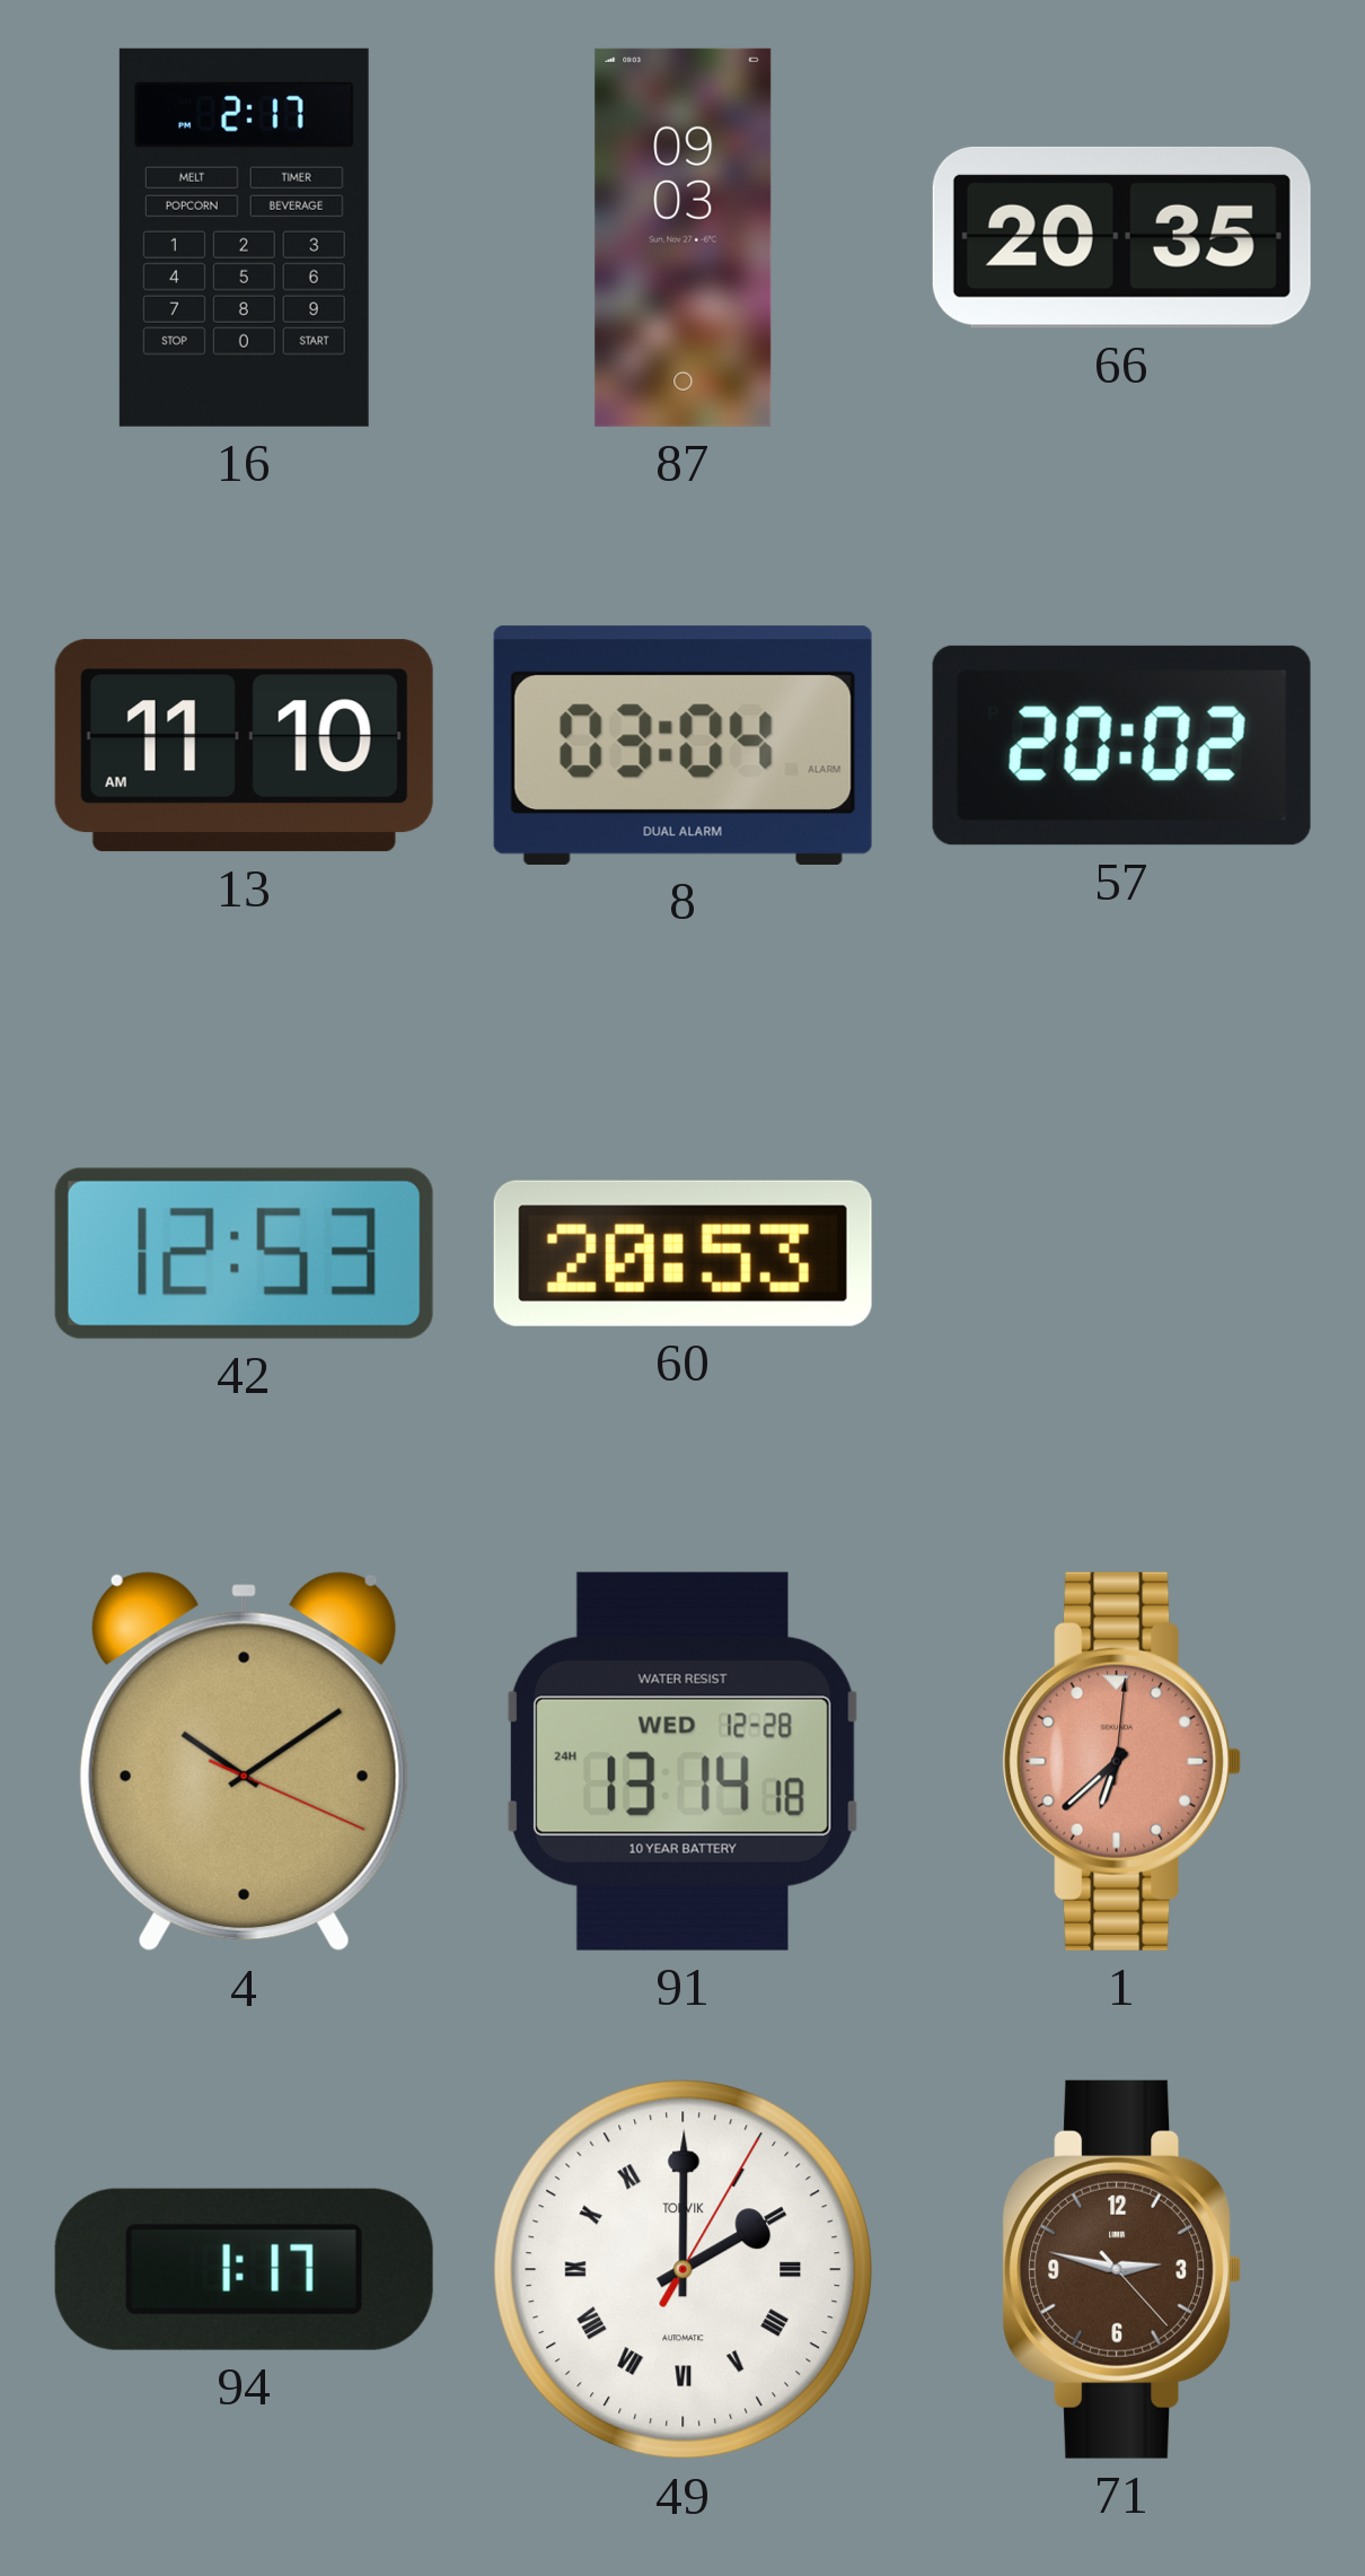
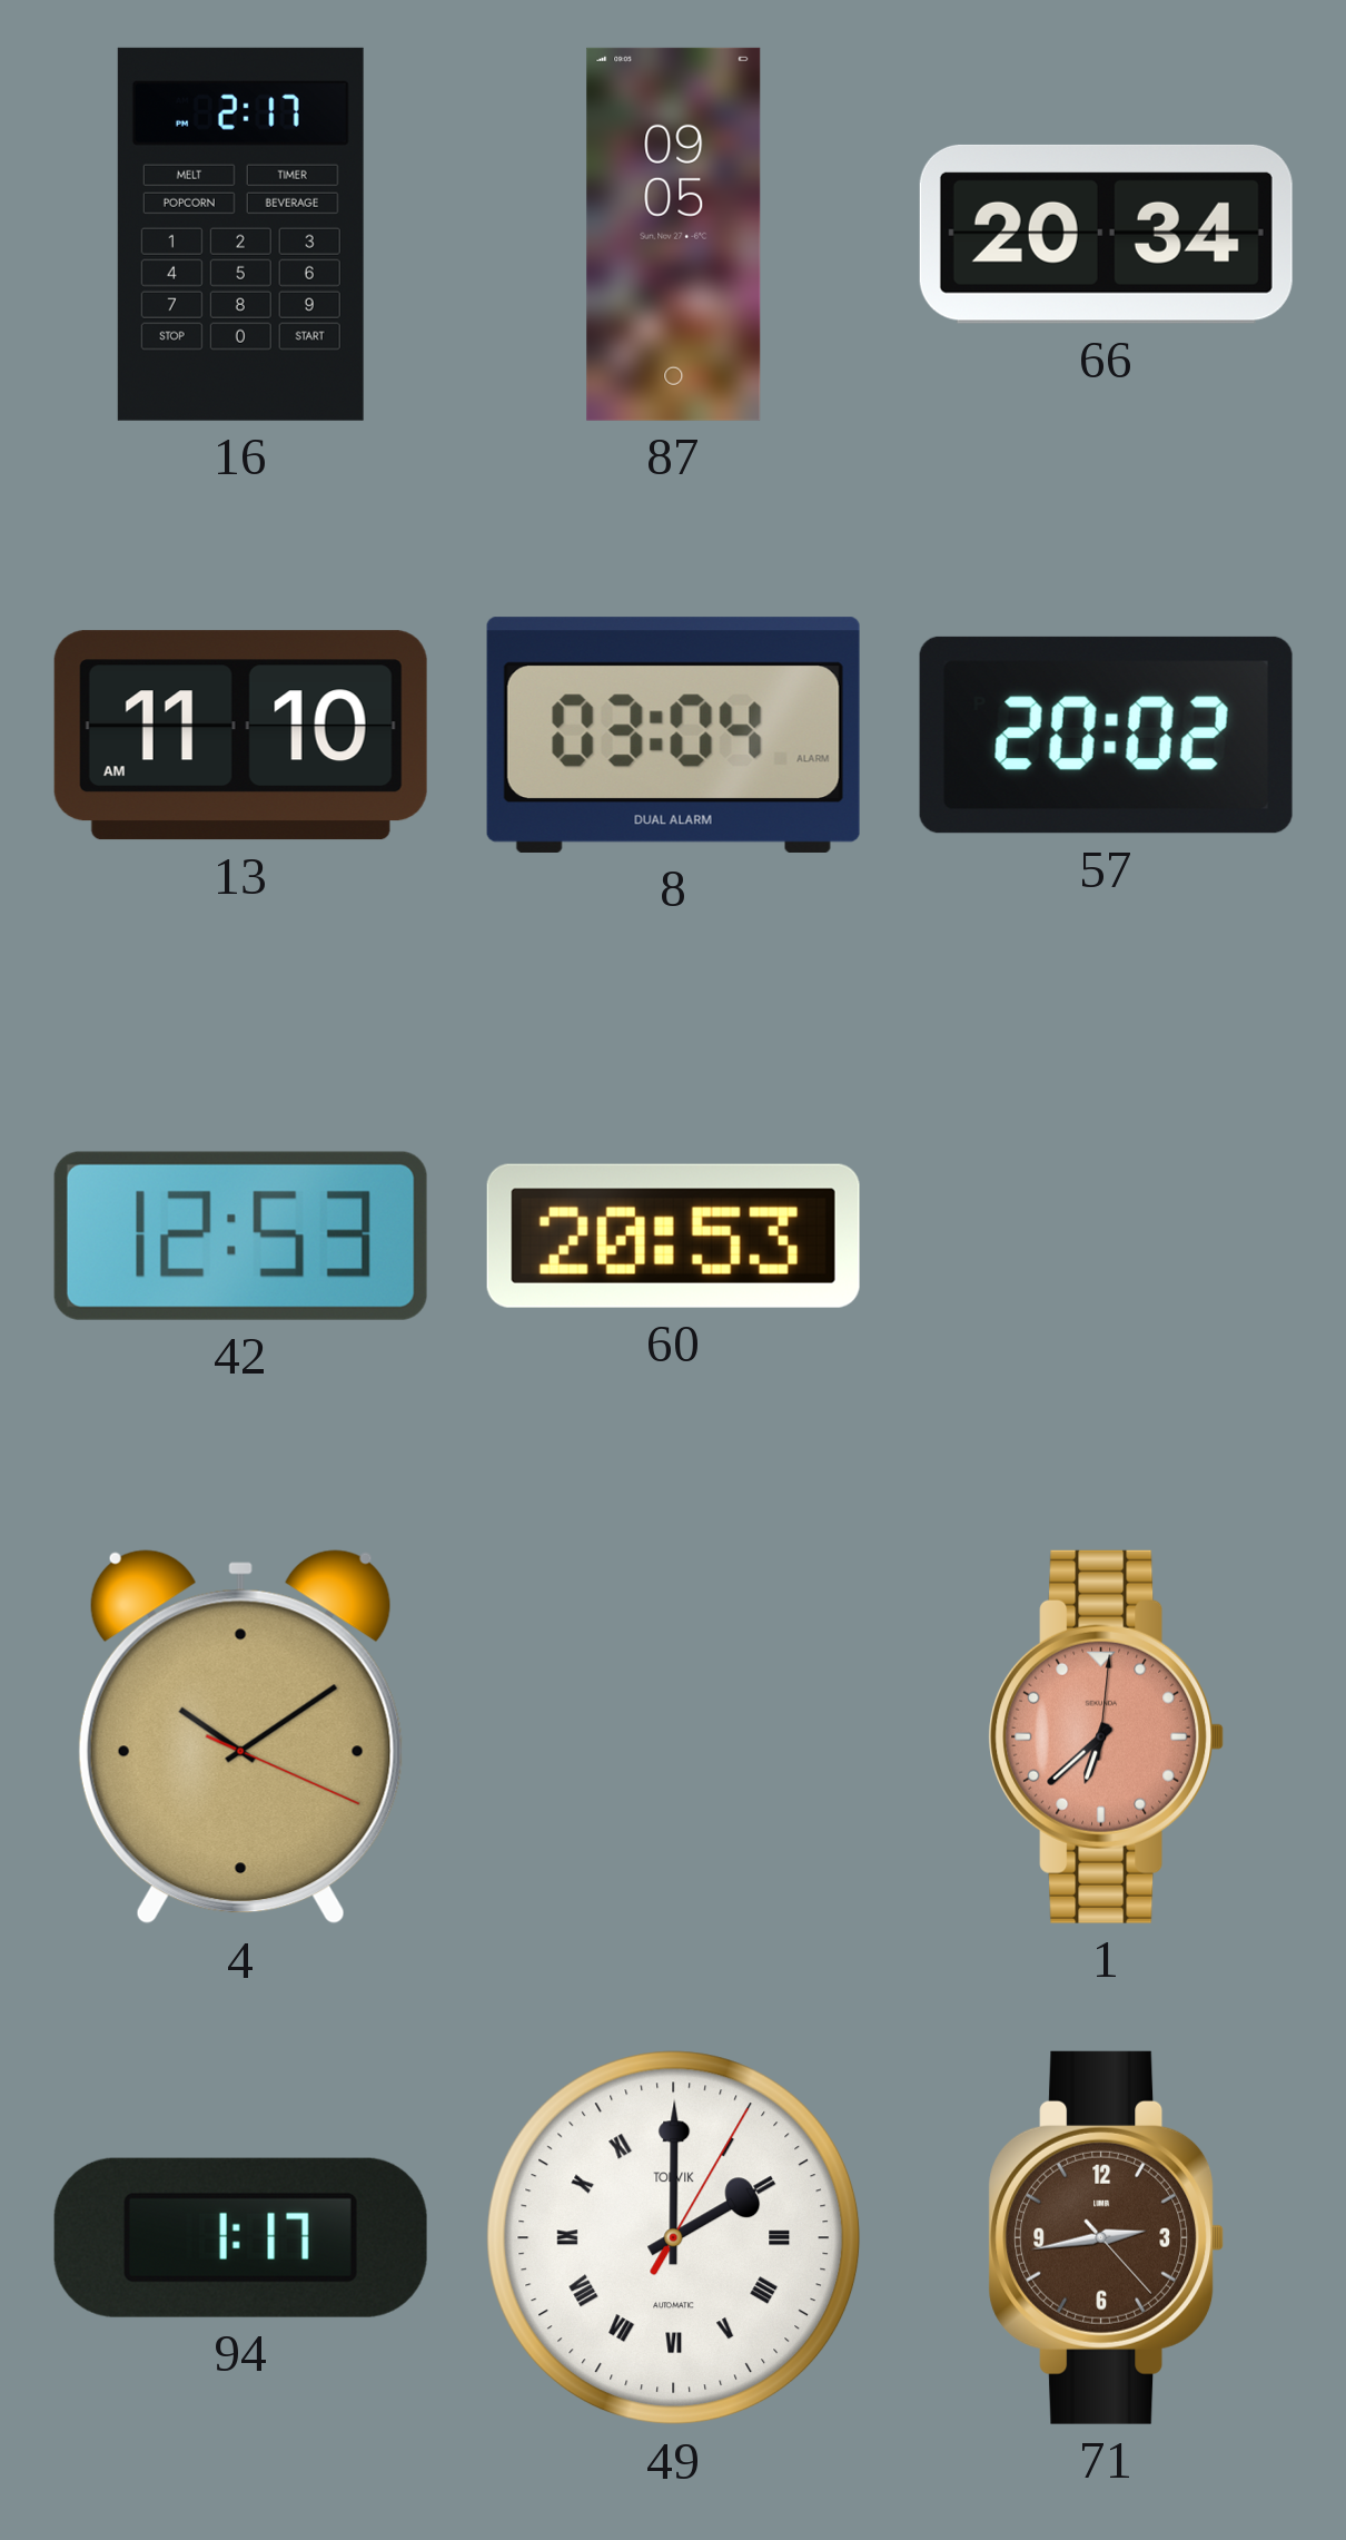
87: 09:03 -> 09:05
66: 20:35 -> 20:34
91: 13:14 -> none
71: 2:47 -> 2:43
